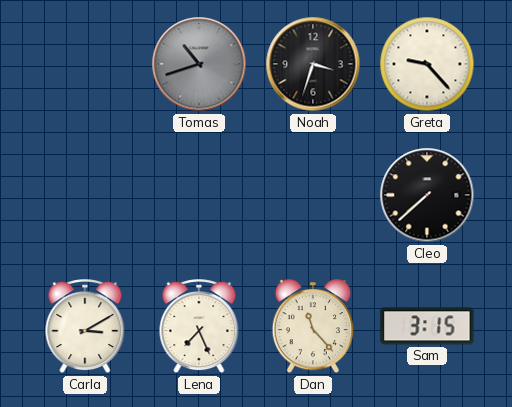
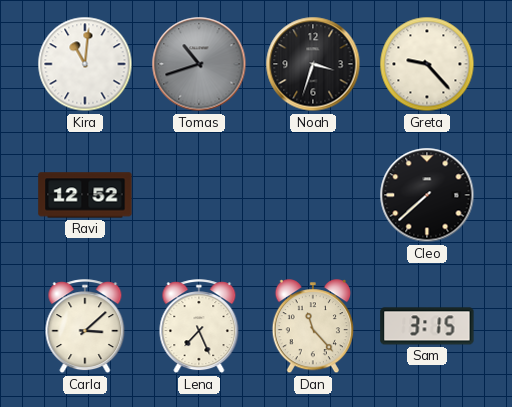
Kira: none -> 11:01
Ravi: none -> 12:52
Carla: 3:10 -> 3:08
